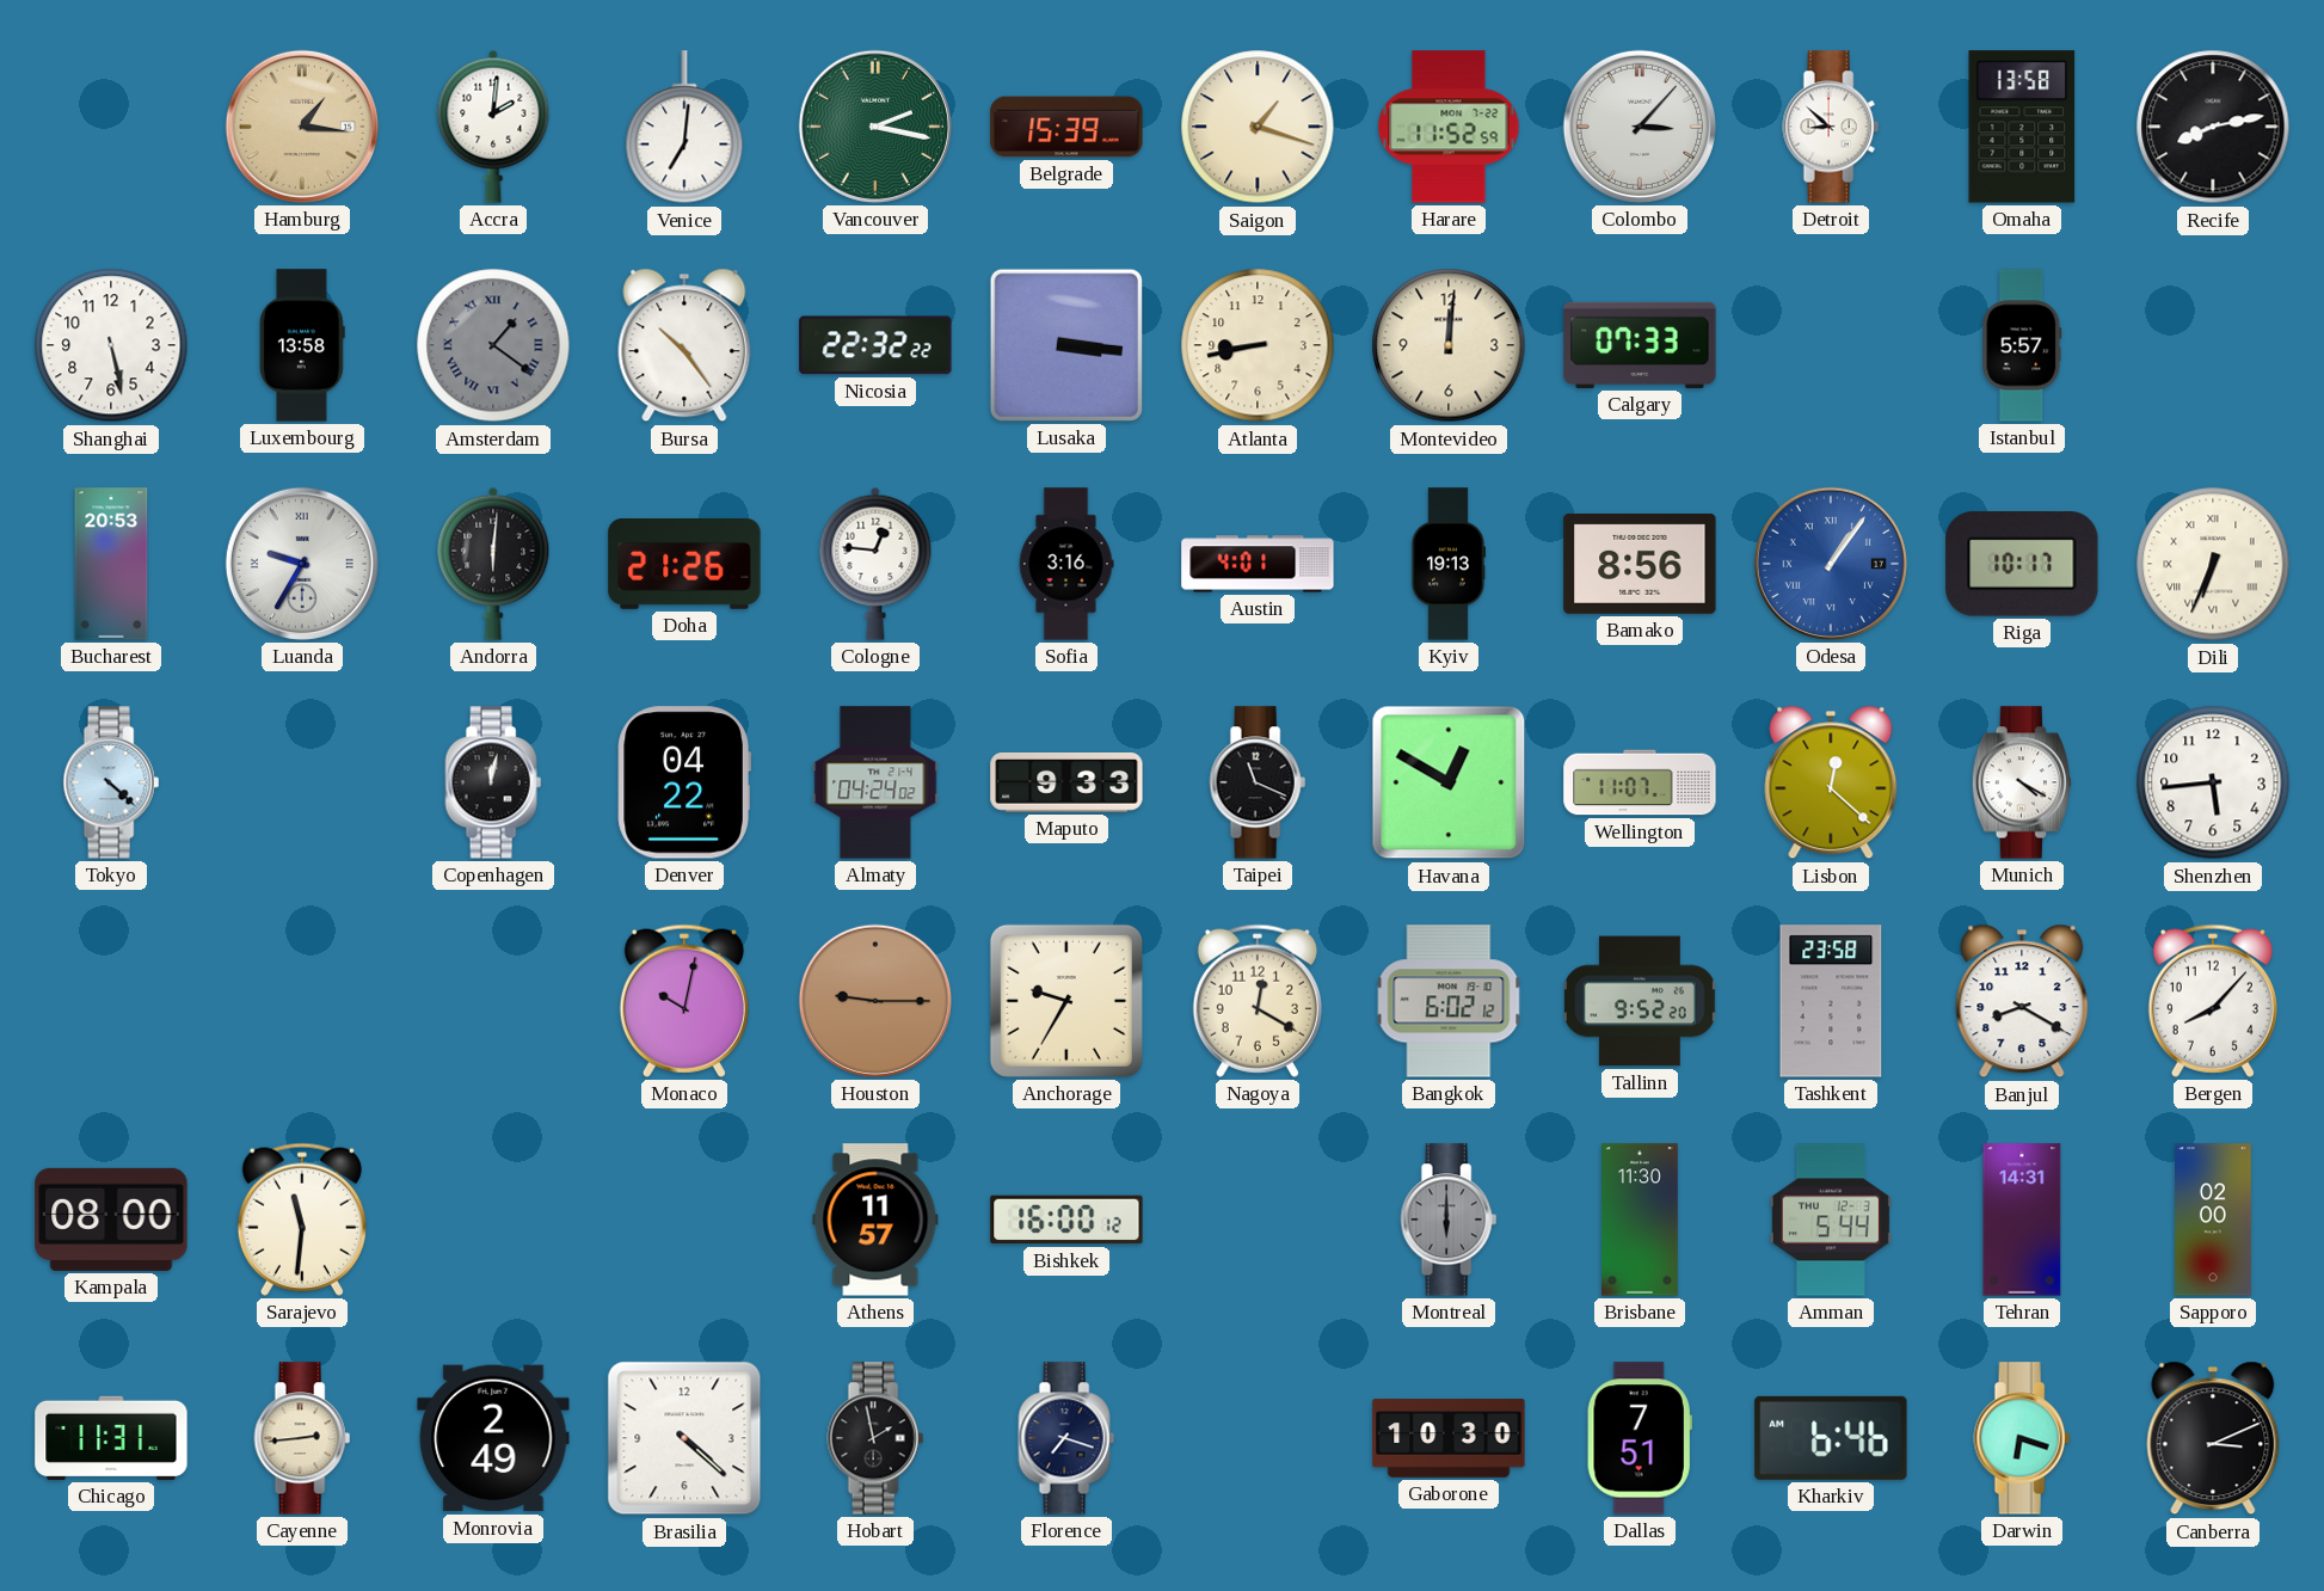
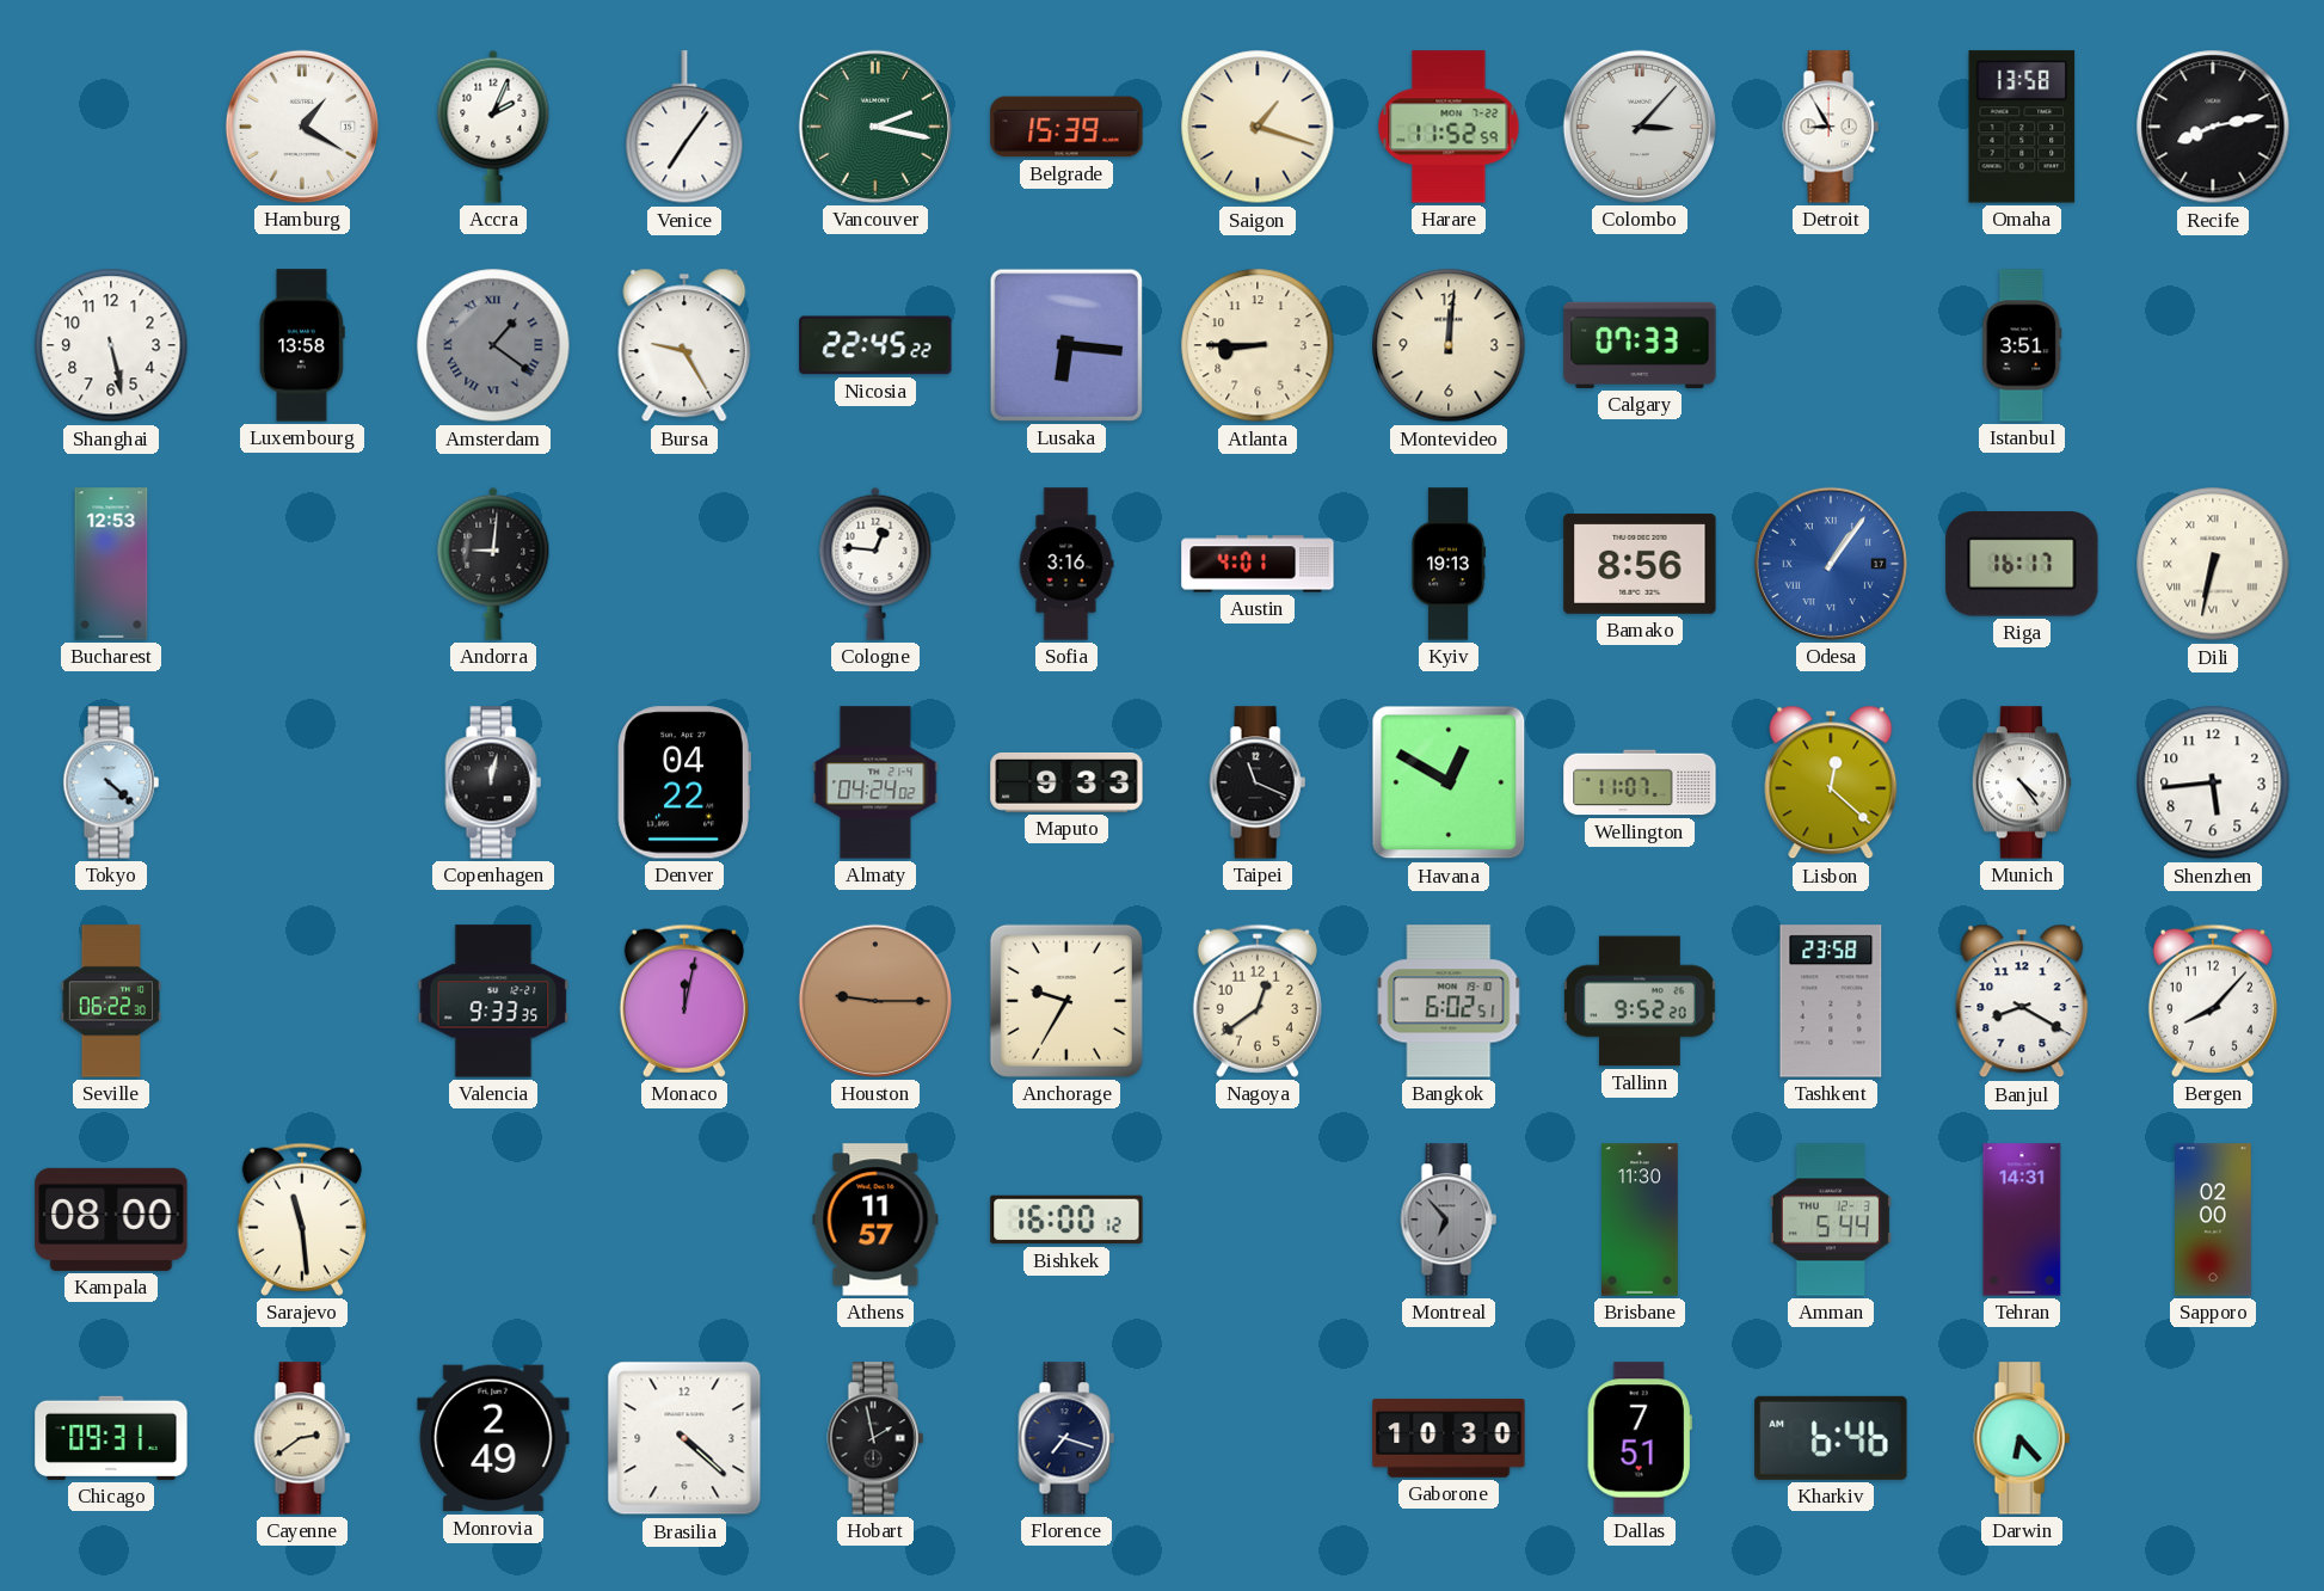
Hamburg: 1:16 -> 1:20
Hamburg dial: champagne -> white
Accra: 2:01 -> 2:04
Venice: 7:01 -> 7:06
Detroit: 8:52 -> 8:55
Bursa: 10:24 -> 9:25
Nicosia: 22:32 -> 22:45
Lusaka: 3:16 -> 6:16
Atlanta: 8:43 -> 8:45
Istanbul: 5:57 -> 3:51
Bucharest: 20:53 -> 12:53
Luanda: 9:35 -> none
Andorra: 6:01 -> 9:01
Doha: 21:26 -> none
Riga: 10:17 -> 16:17
Dili: 6:34 -> 6:32
Munich: 4:20 -> 4:24
Seville: none -> 06:22
Valencia: none -> 9:33
Monaco: 10:02 -> 12:02
Nagoya: 12:20 -> 12:39
Bangkok: 6:02:12 -> 6:02:51
Sarajevo: 11:31 -> 11:29
Montreal: 6:00 -> 6:53
Chicago: 11:31 -> 09:31
Cayenne: 2:44 -> 2:39
Darwin: 6:18 -> 6:23
Canberra: 3:11 -> none
